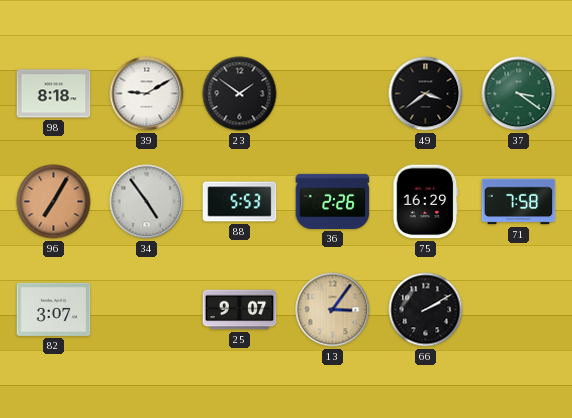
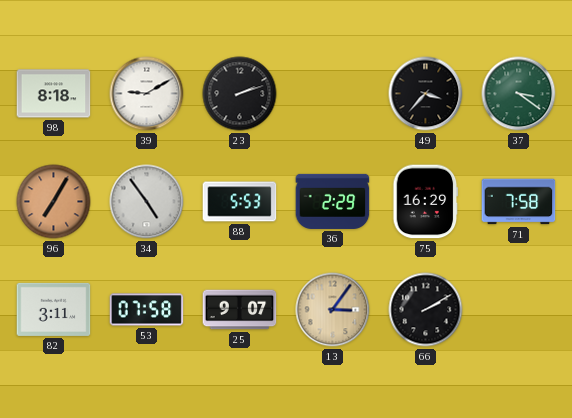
23: 1:51 -> 2:12
49: 3:39 -> 3:37
36: 2:26 -> 2:29
82: 3:07 -> 3:11
53: none -> 07:58
